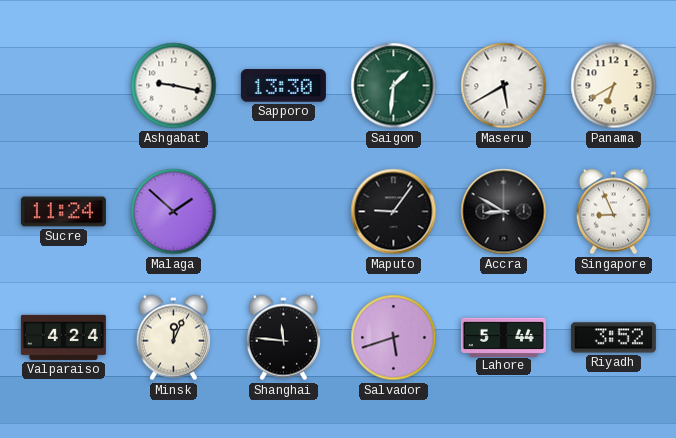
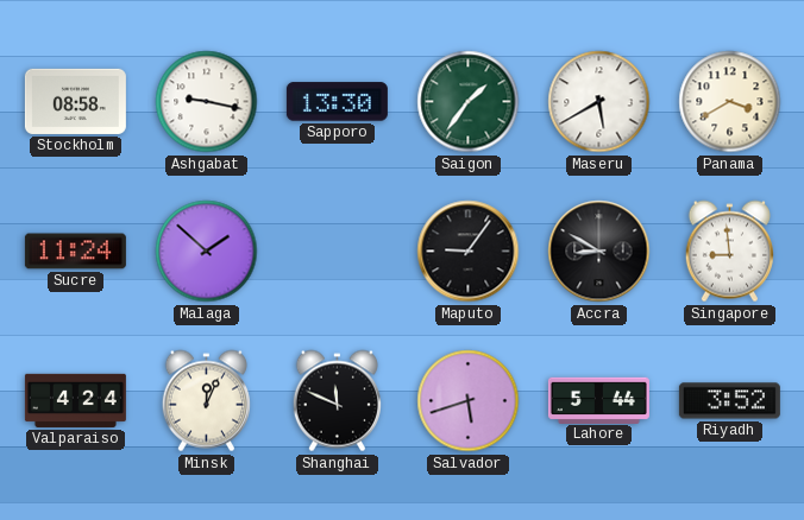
Stockholm: none -> 08:58
Saigon: 1:31 -> 1:36
Panama: 6:40 -> 3:40
Singapore: 8:56 -> 8:59
Shanghai: 11:46 -> 11:49
